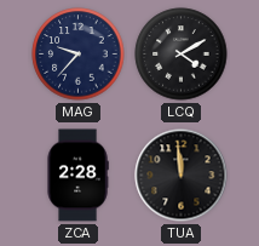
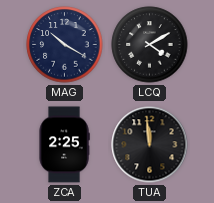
MAG: 9:37 -> 10:20
ZCA: 2:28 -> 2:25
